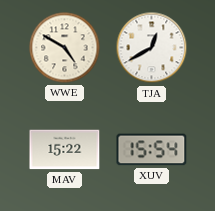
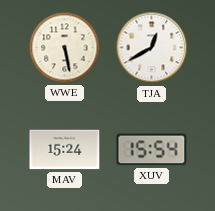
WWE: 4:50 -> 5:28
MAV: 15:22 -> 15:24
